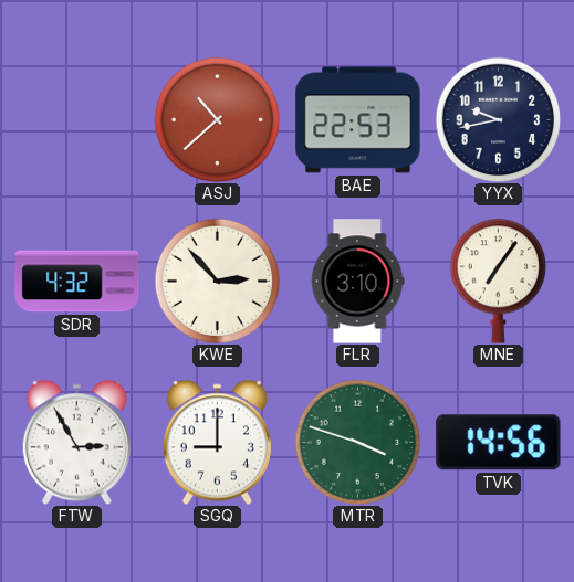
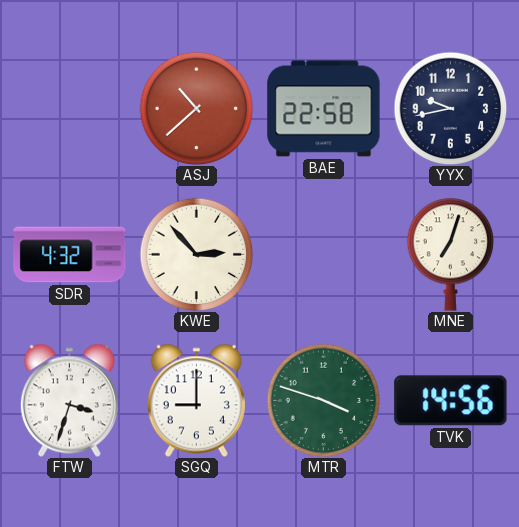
BAE: 22:53 -> 22:58
FLR: 3:10 -> none
MNE: 7:06 -> 7:03
FTW: 2:55 -> 3:33
